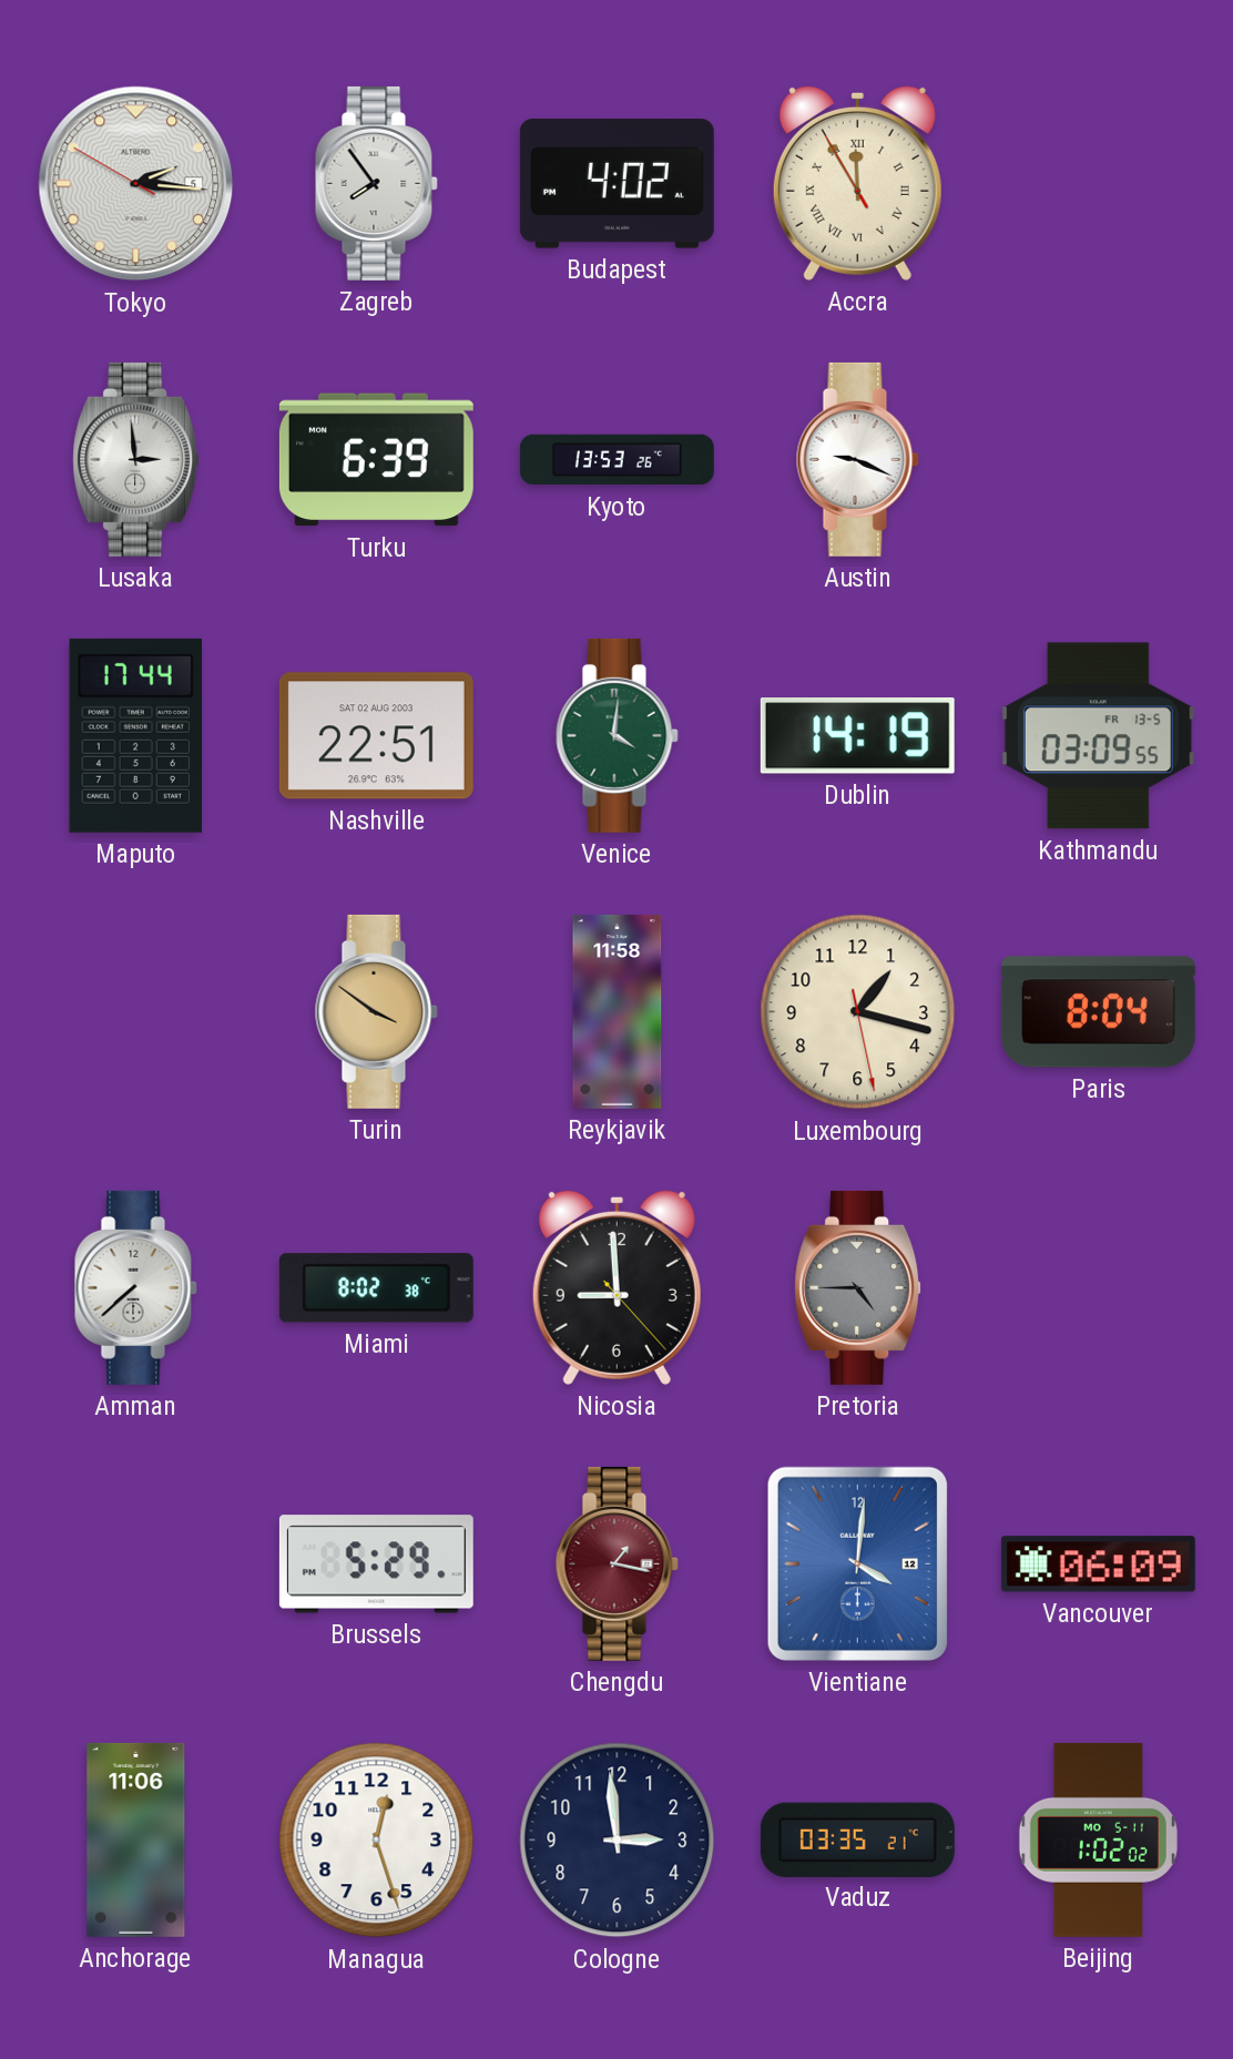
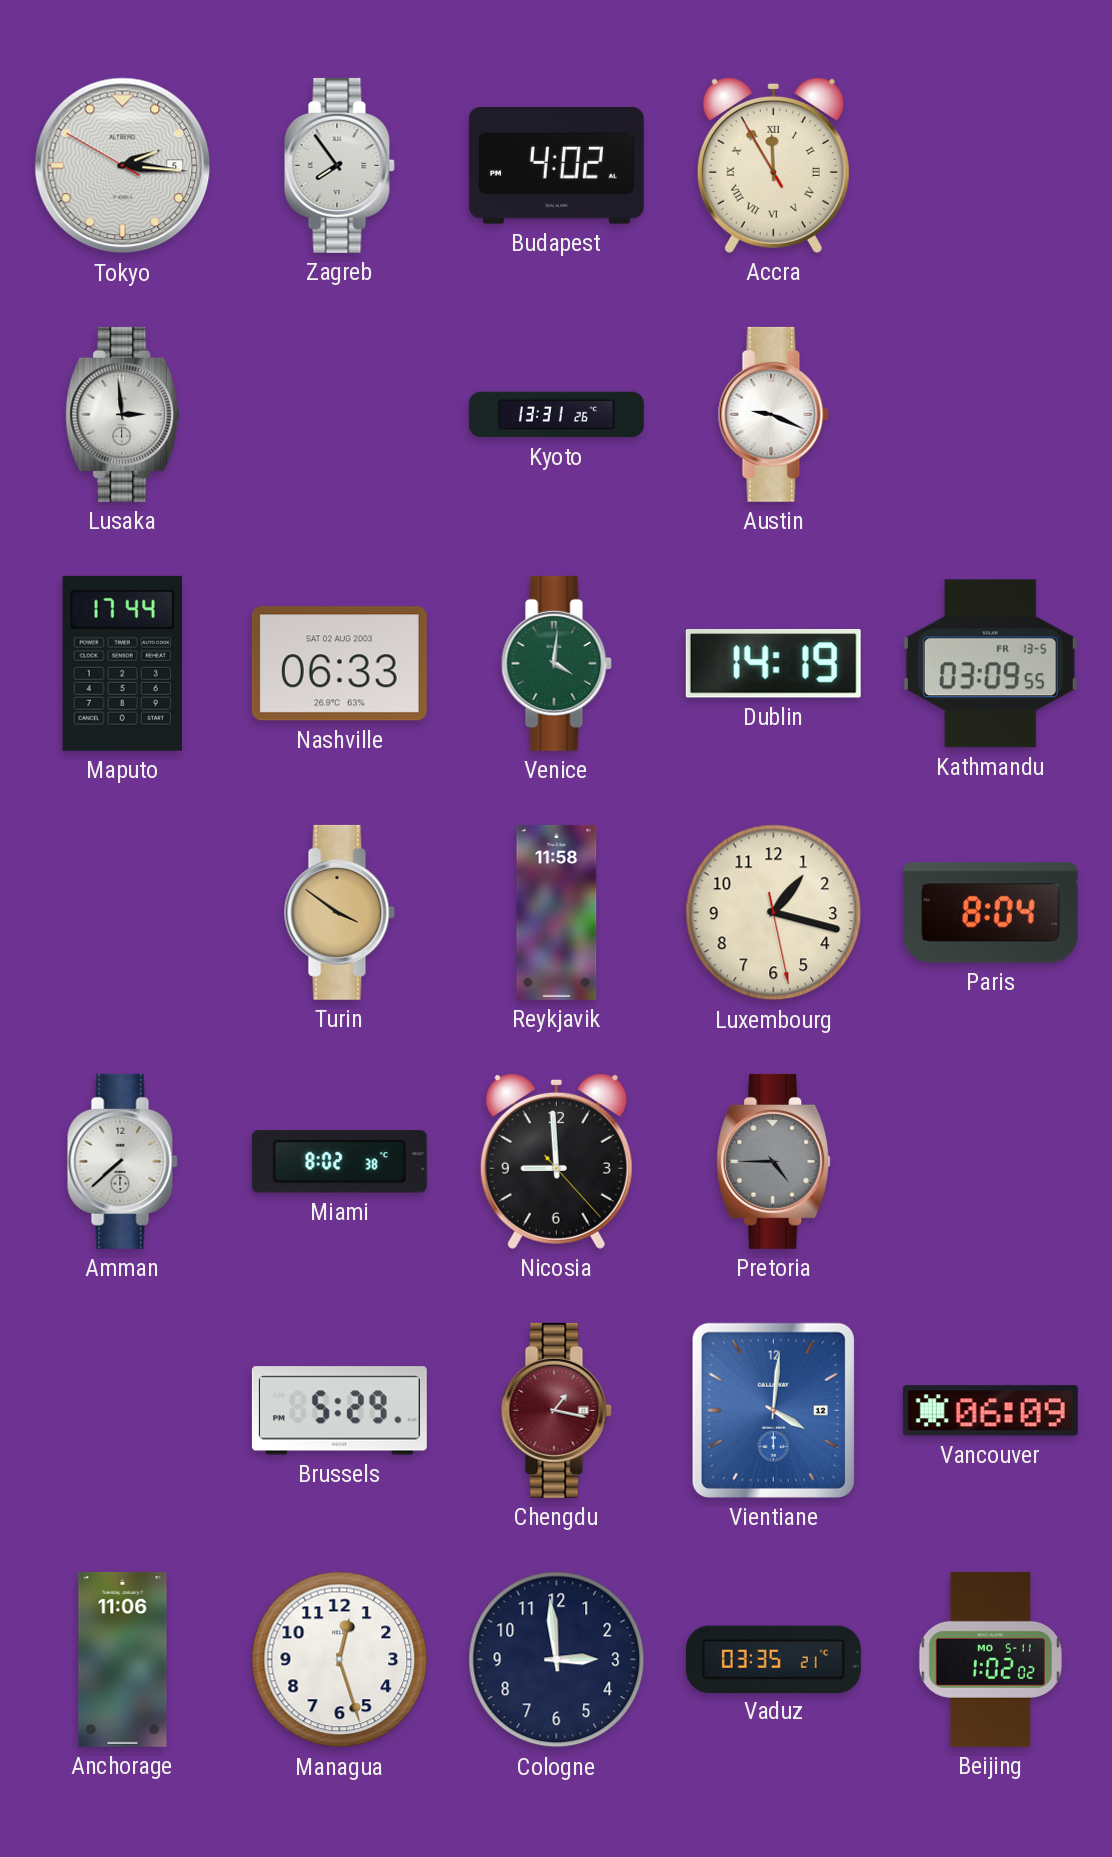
Turku: 6:39 -> none
Kyoto: 13:53 -> 13:31
Nashville: 22:51 -> 06:33
